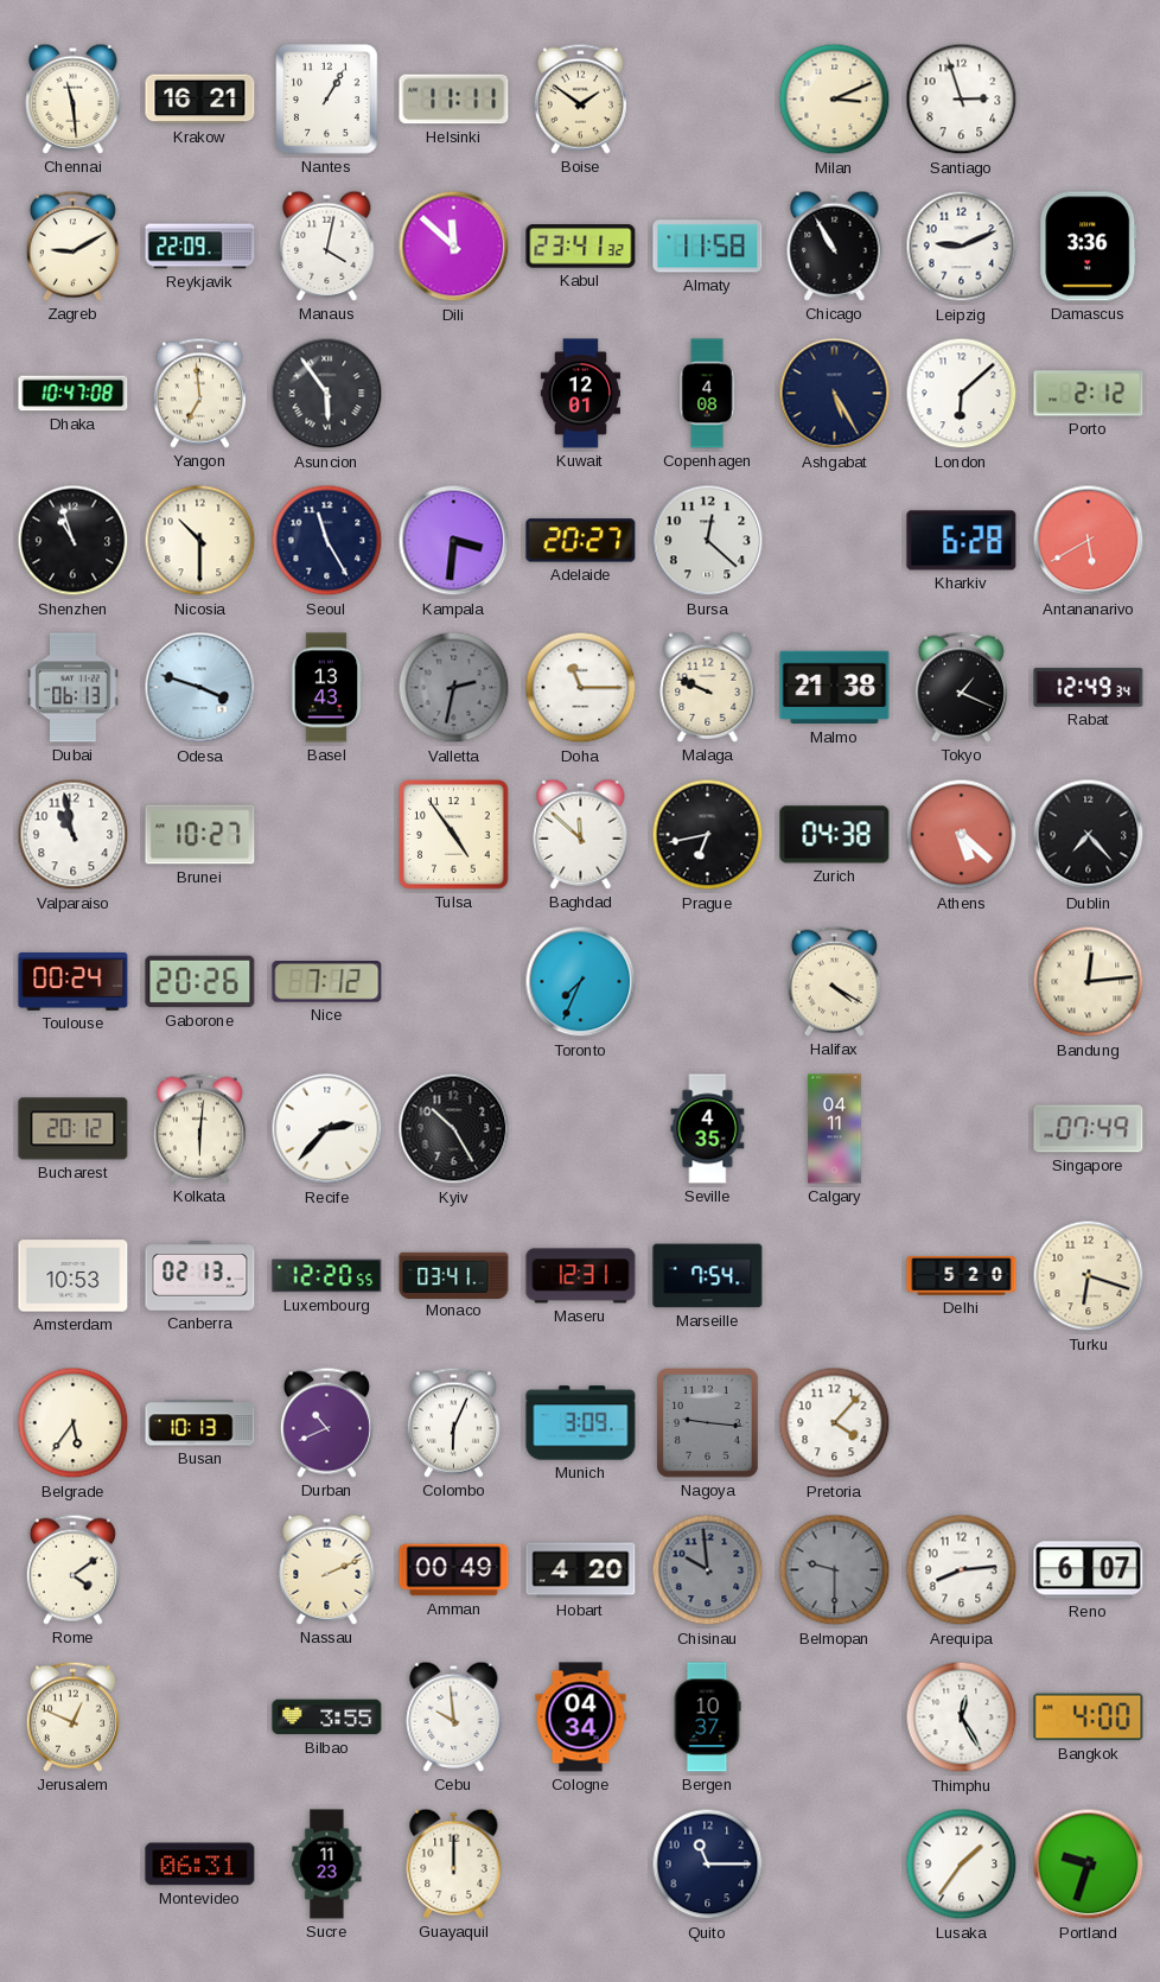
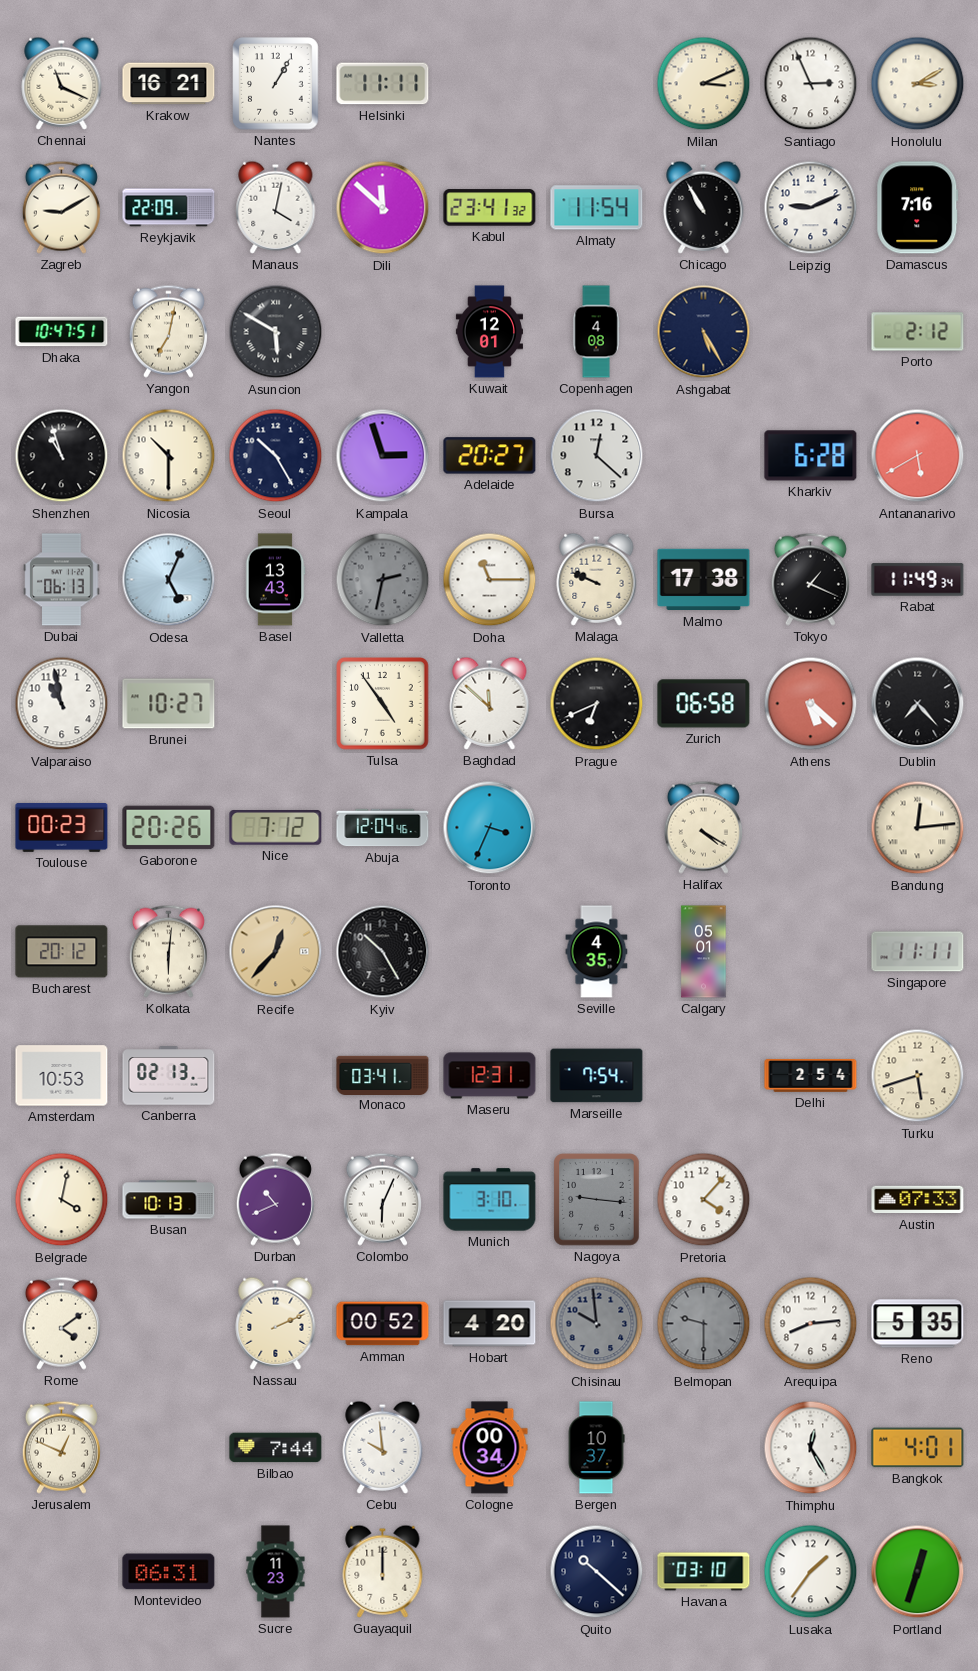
Chennai: 11:29 -> 11:19
Boise: 1:51 -> none
Santiago: 2:57 -> 2:56
Honolulu: none -> 3:10
Almaty: 11:58 -> 11:54
Damascus: 3:36 -> 7:16
Dhaka: 10:47:08 -> 10:47:51
Yangon: 6:59 -> 7:02
Asuncion: 5:54 -> 5:50
London: 6:08 -> none
Seoul: 11:25 -> 10:25
Kampala: 3:31 -> 2:57
Odesa: 3:48 -> 5:04
Malmo: 21:38 -> 17:38
Rabat: 12:49 -> 11:49
Prague: 6:43 -> 6:41
Zurich: 04:38 -> 06:58
Toulouse: 00:24 -> 00:23
Abuja: none -> 12:04
Toronto: 7:34 -> 3:34
Recife: 2:37 -> 12:37
Recife dial: white -> champagne
Calgary: 04:11 -> 05:01
Singapore: 07:49 -> 11:11
Luxembourg: 12:20 -> none
Delhi: 5:20 -> 2:54
Turku: 6:18 -> 5:42
Belgrade: 5:36 -> 4:02
Munich: 3:09 -> 3:10
Austin: none -> 07:33
Amman: 00:49 -> 00:52
Reno: 6:07 -> 5:35
Bilbao: 3:55 -> 7:44
Cologne: 04:34 -> 00:34
Bangkok: 4:00 -> 4:01
Quito: 11:15 -> 10:22
Havana: none -> 03:10
Portland: 9:33 -> 12:33
